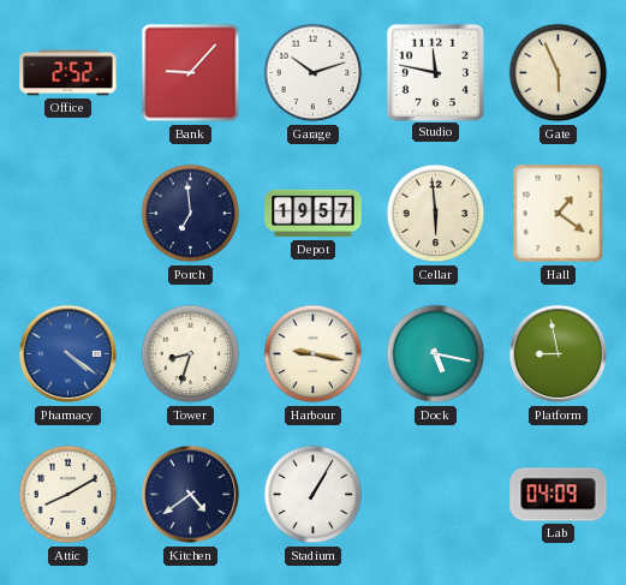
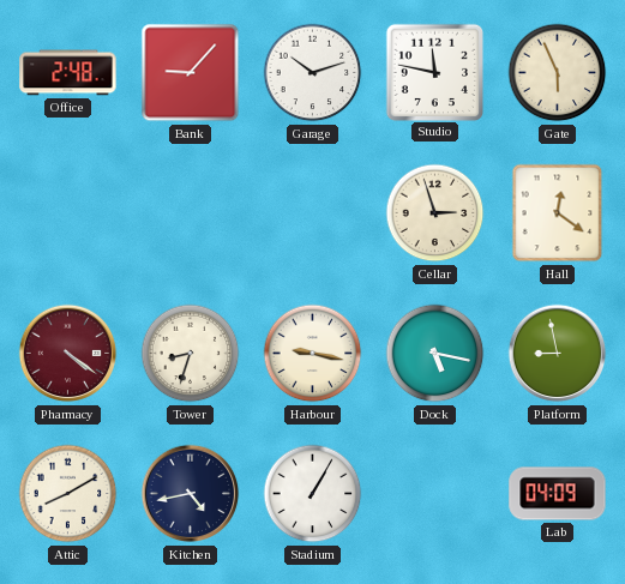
Office: 2:52 -> 2:48
Porch: 6:59 -> none
Depot: 19:57 -> none
Cellar: 5:59 -> 2:57
Hall: 1:21 -> 12:21
Pharmacy dial: blue -> burgundy
Kitchen: 4:39 -> 4:43
